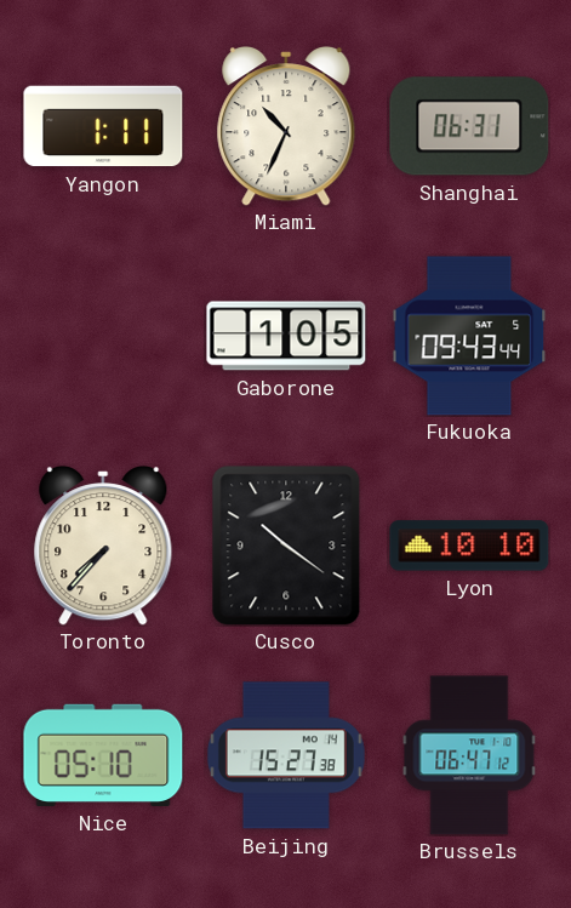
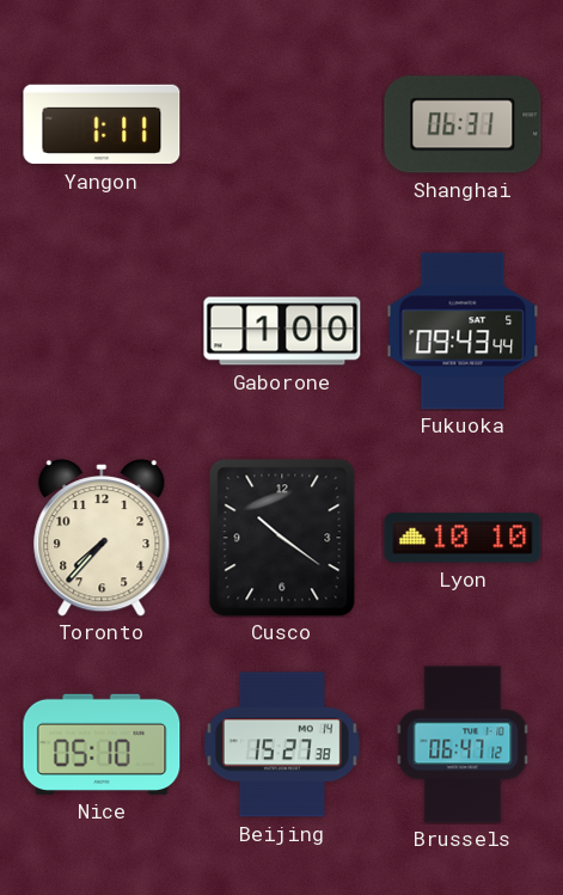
Miami: 10:34 -> none
Gaborone: 1:05 -> 1:00
